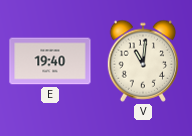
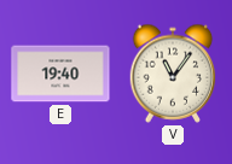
V: 11:01 -> 11:06
